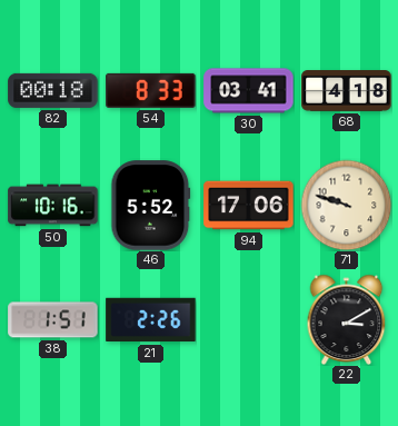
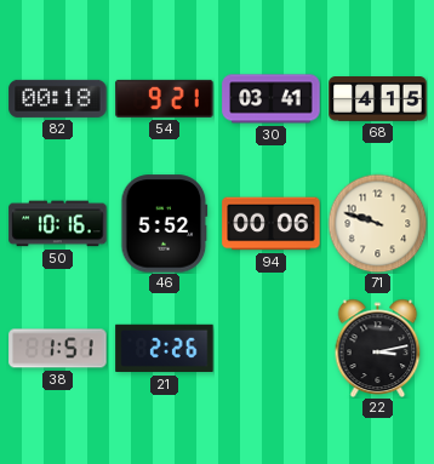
54: 8:33 -> 9:21
68: 4:18 -> 4:15
94: 17:06 -> 00:06
22: 3:10 -> 3:13
